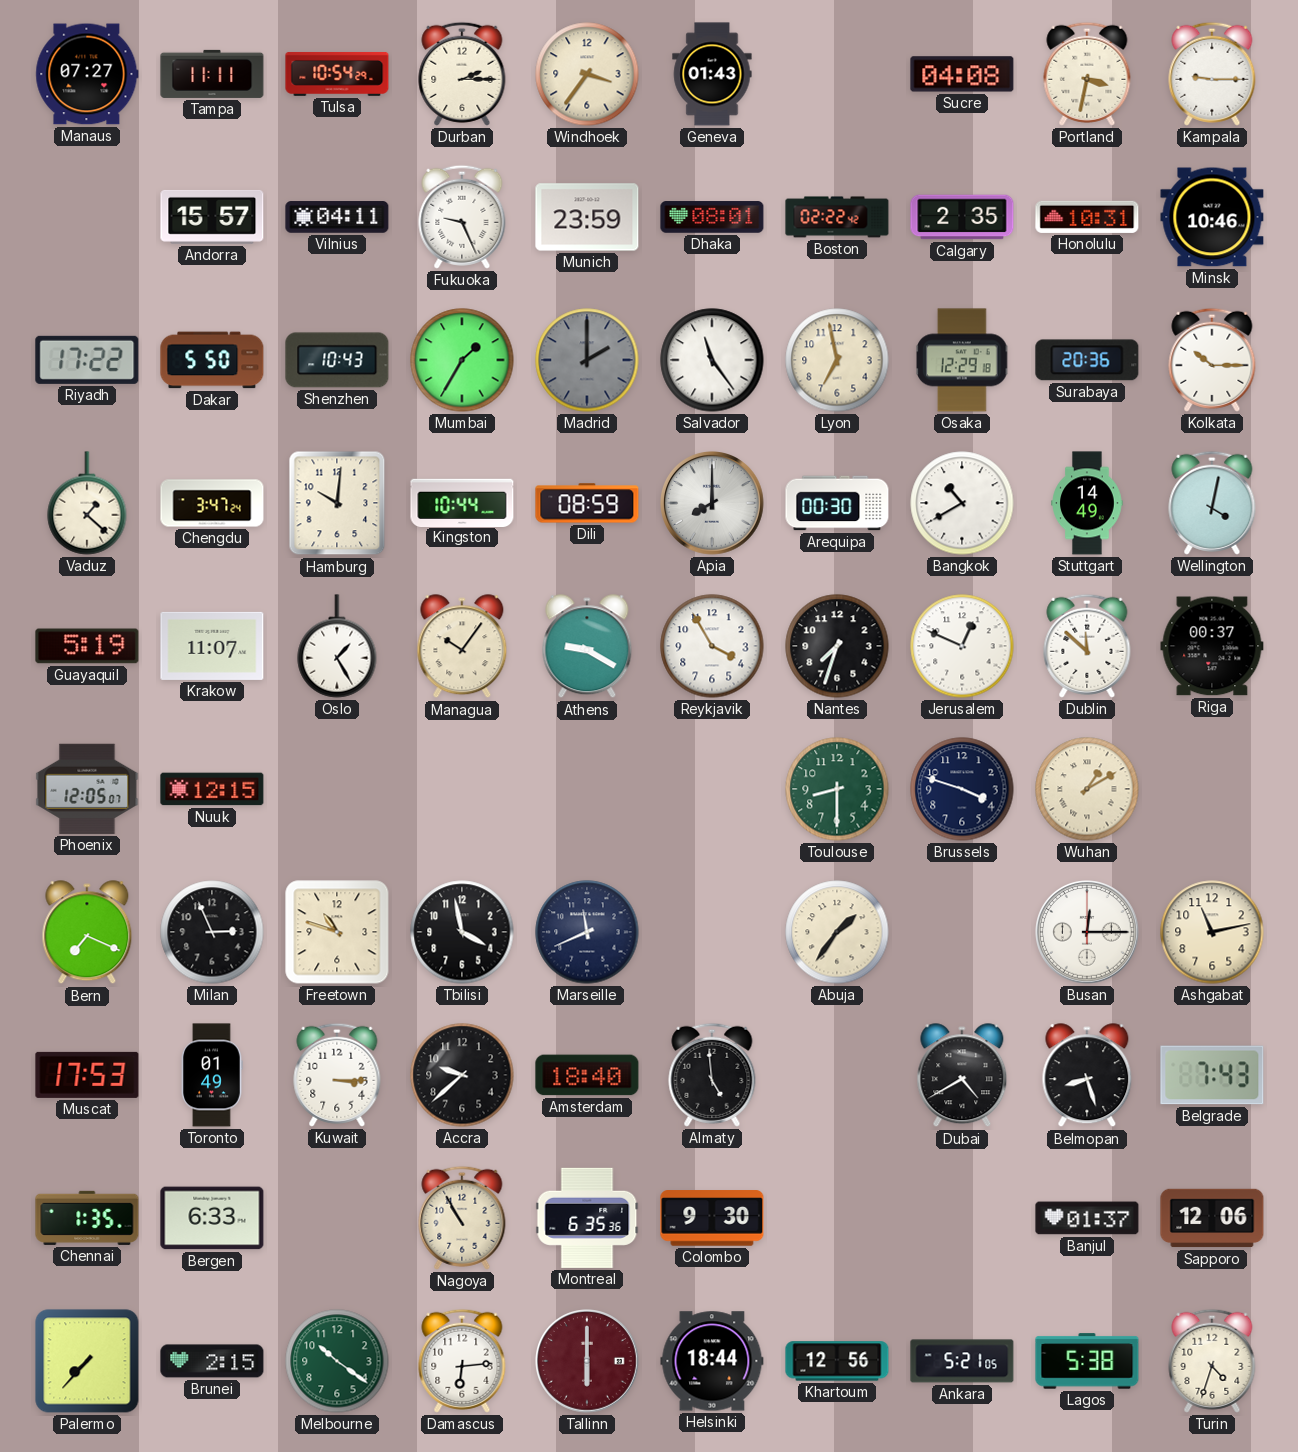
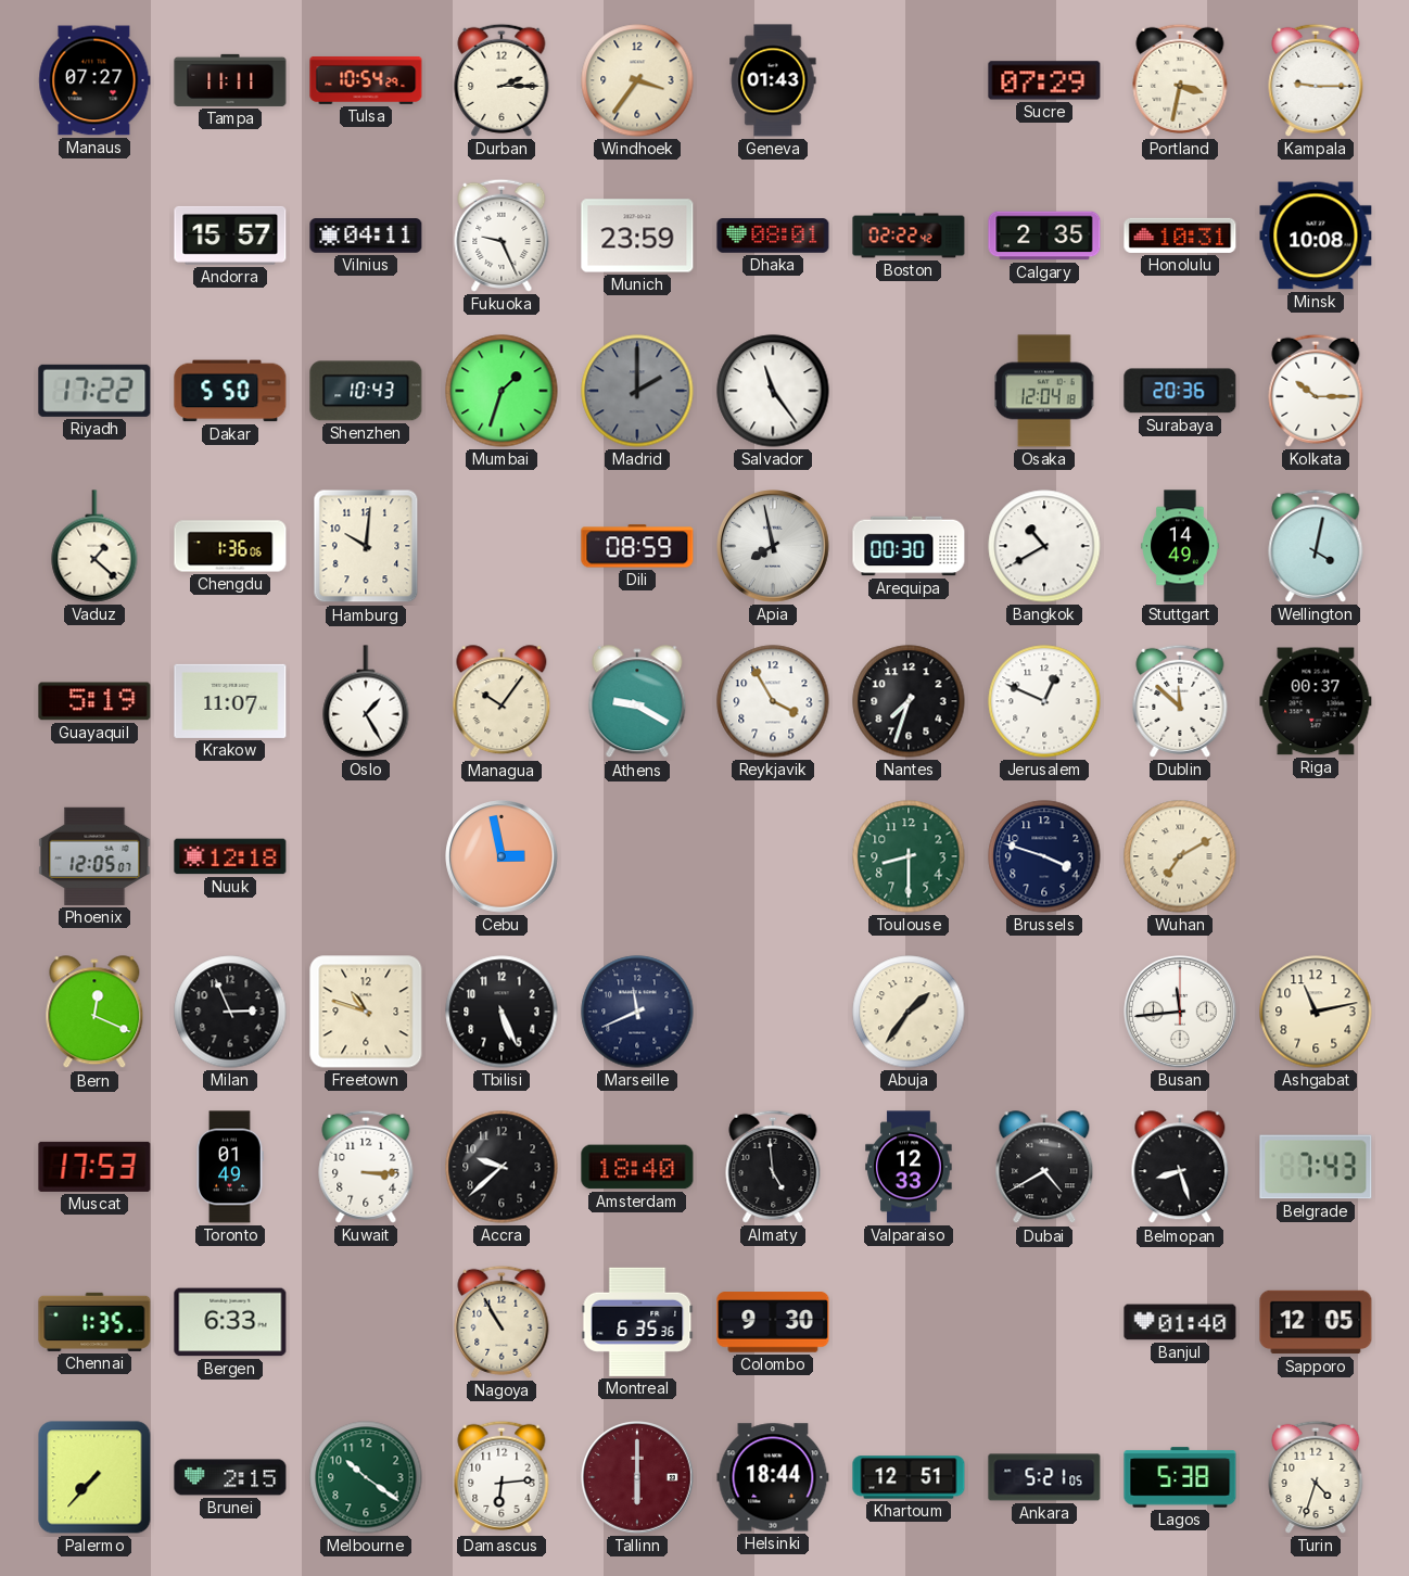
Sucre: 04:08 -> 07:29
Minsk: 10:46 -> 10:08
Mumbai: 1:35 -> 1:33
Lyon: 6:58 -> none
Osaka: 12:29 -> 12:04
Chengdu: 3:47 -> 1:36
Kingston: 10:44 -> none
Apia: 8:00 -> 7:58
Nuuk: 12:15 -> 12:18
Cebu: none -> 2:58
Wuhan: 1:10 -> 7:10
Bern: 7:19 -> 12:19
Tbilisi: 3:58 -> 5:26
Busan: 12:15 -> 11:44
Valparaiso: none -> 12:33
Banjul: 01:37 -> 01:40
Sapporo: 12:06 -> 12:05
Khartoum: 12:56 -> 12:51
